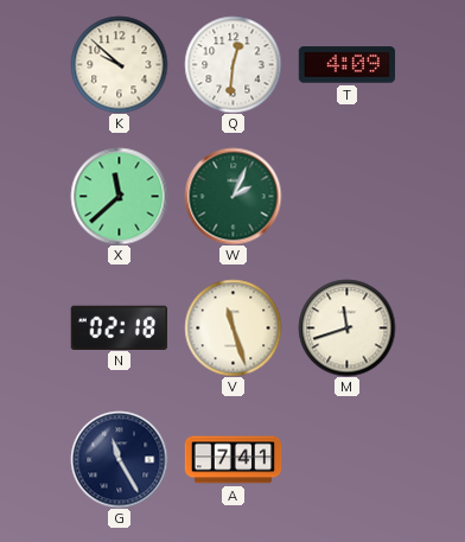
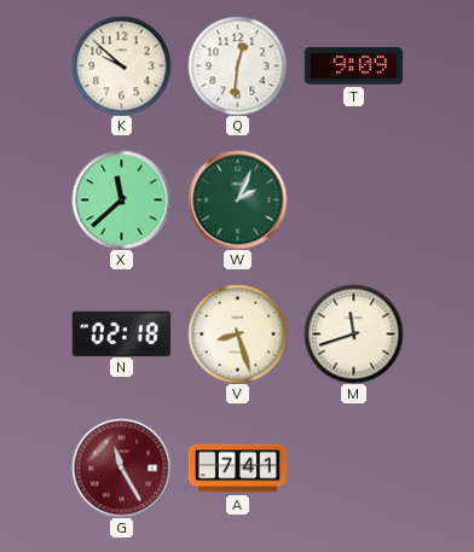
T: 4:09 -> 9:09
V: 11:27 -> 8:27
G dial: navy -> burgundy
